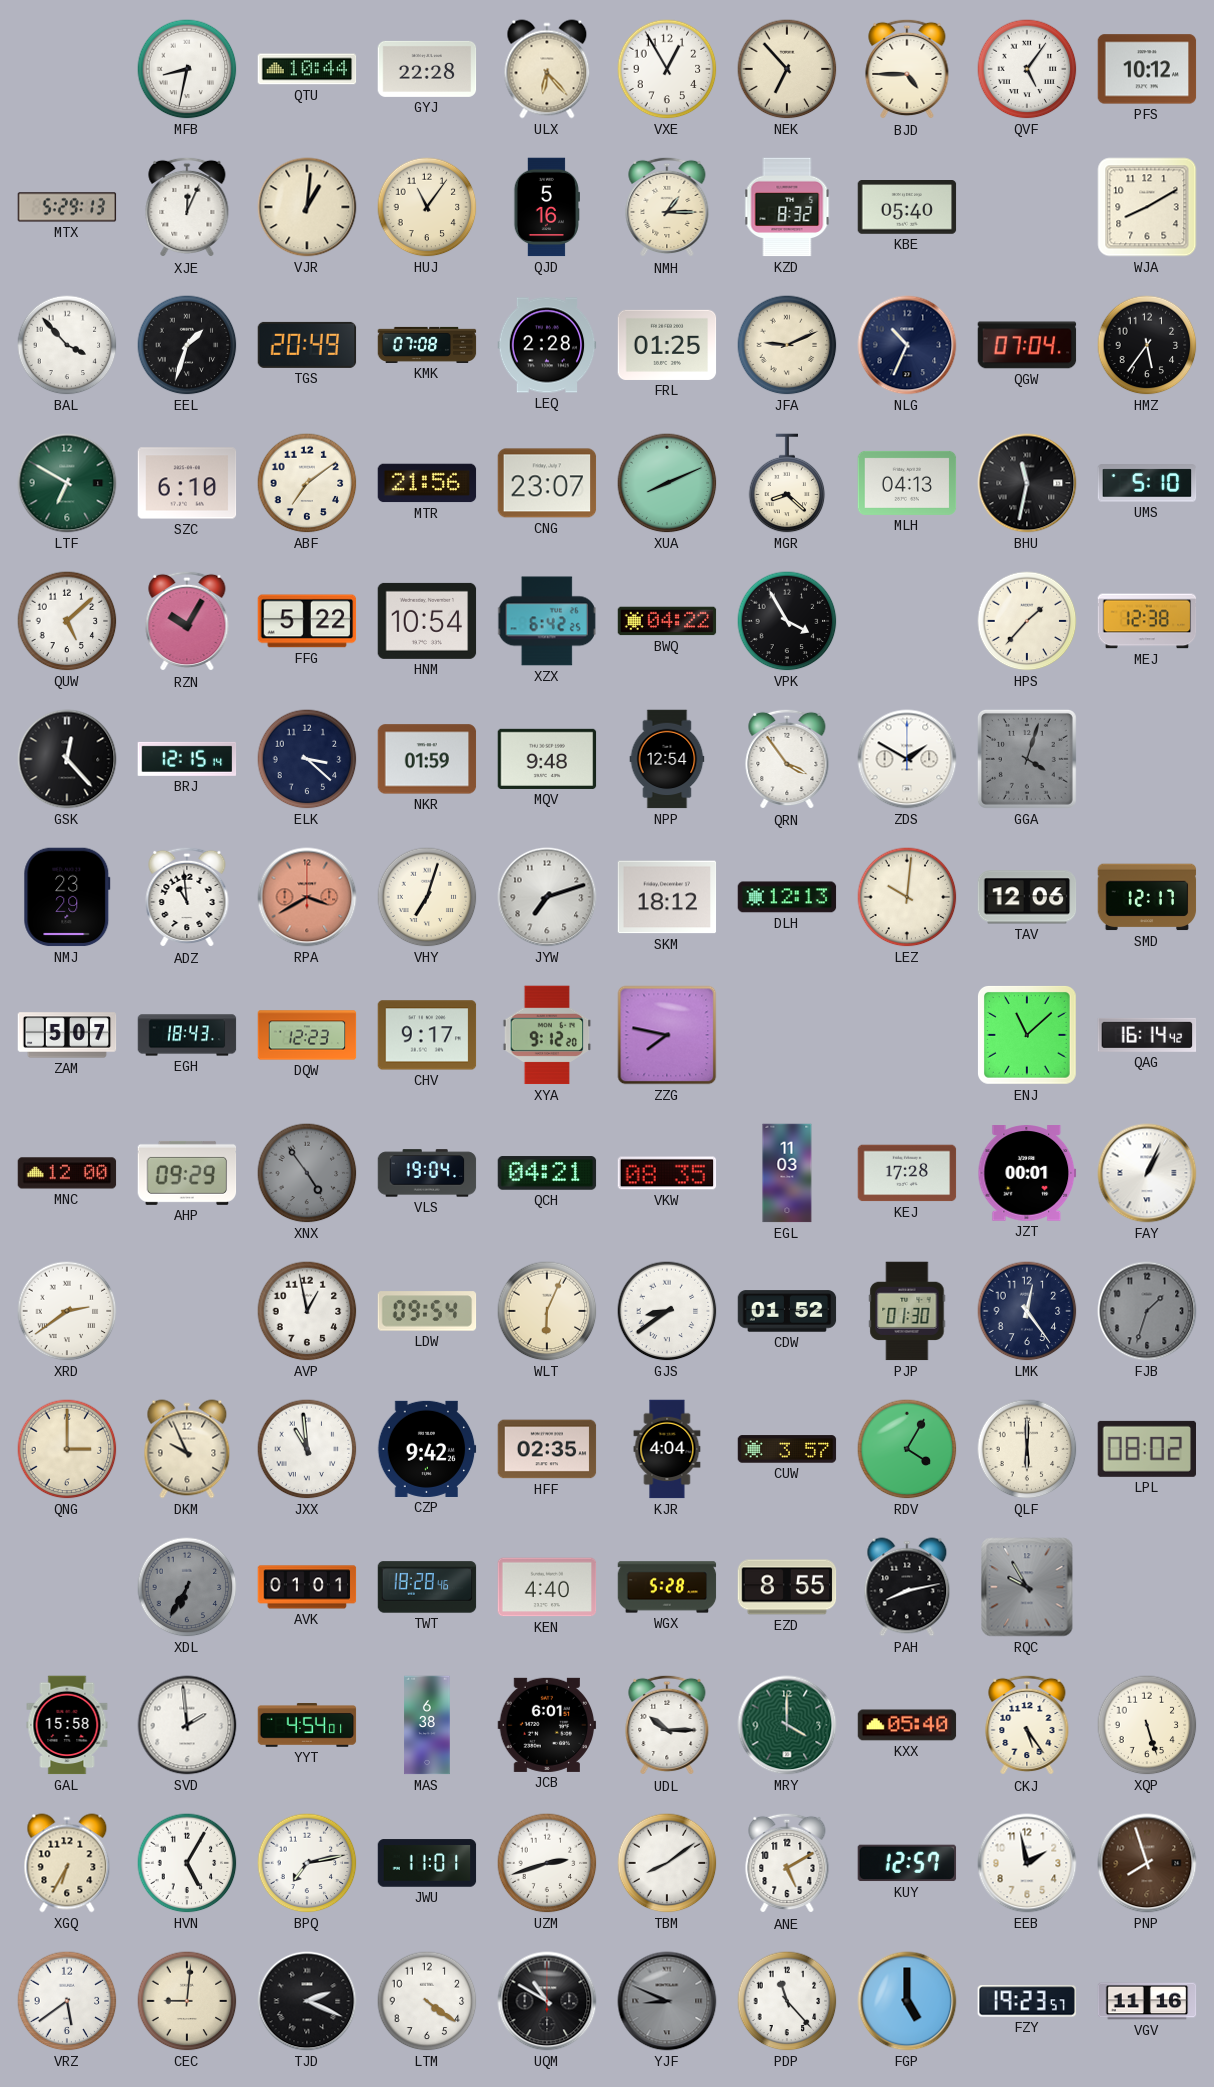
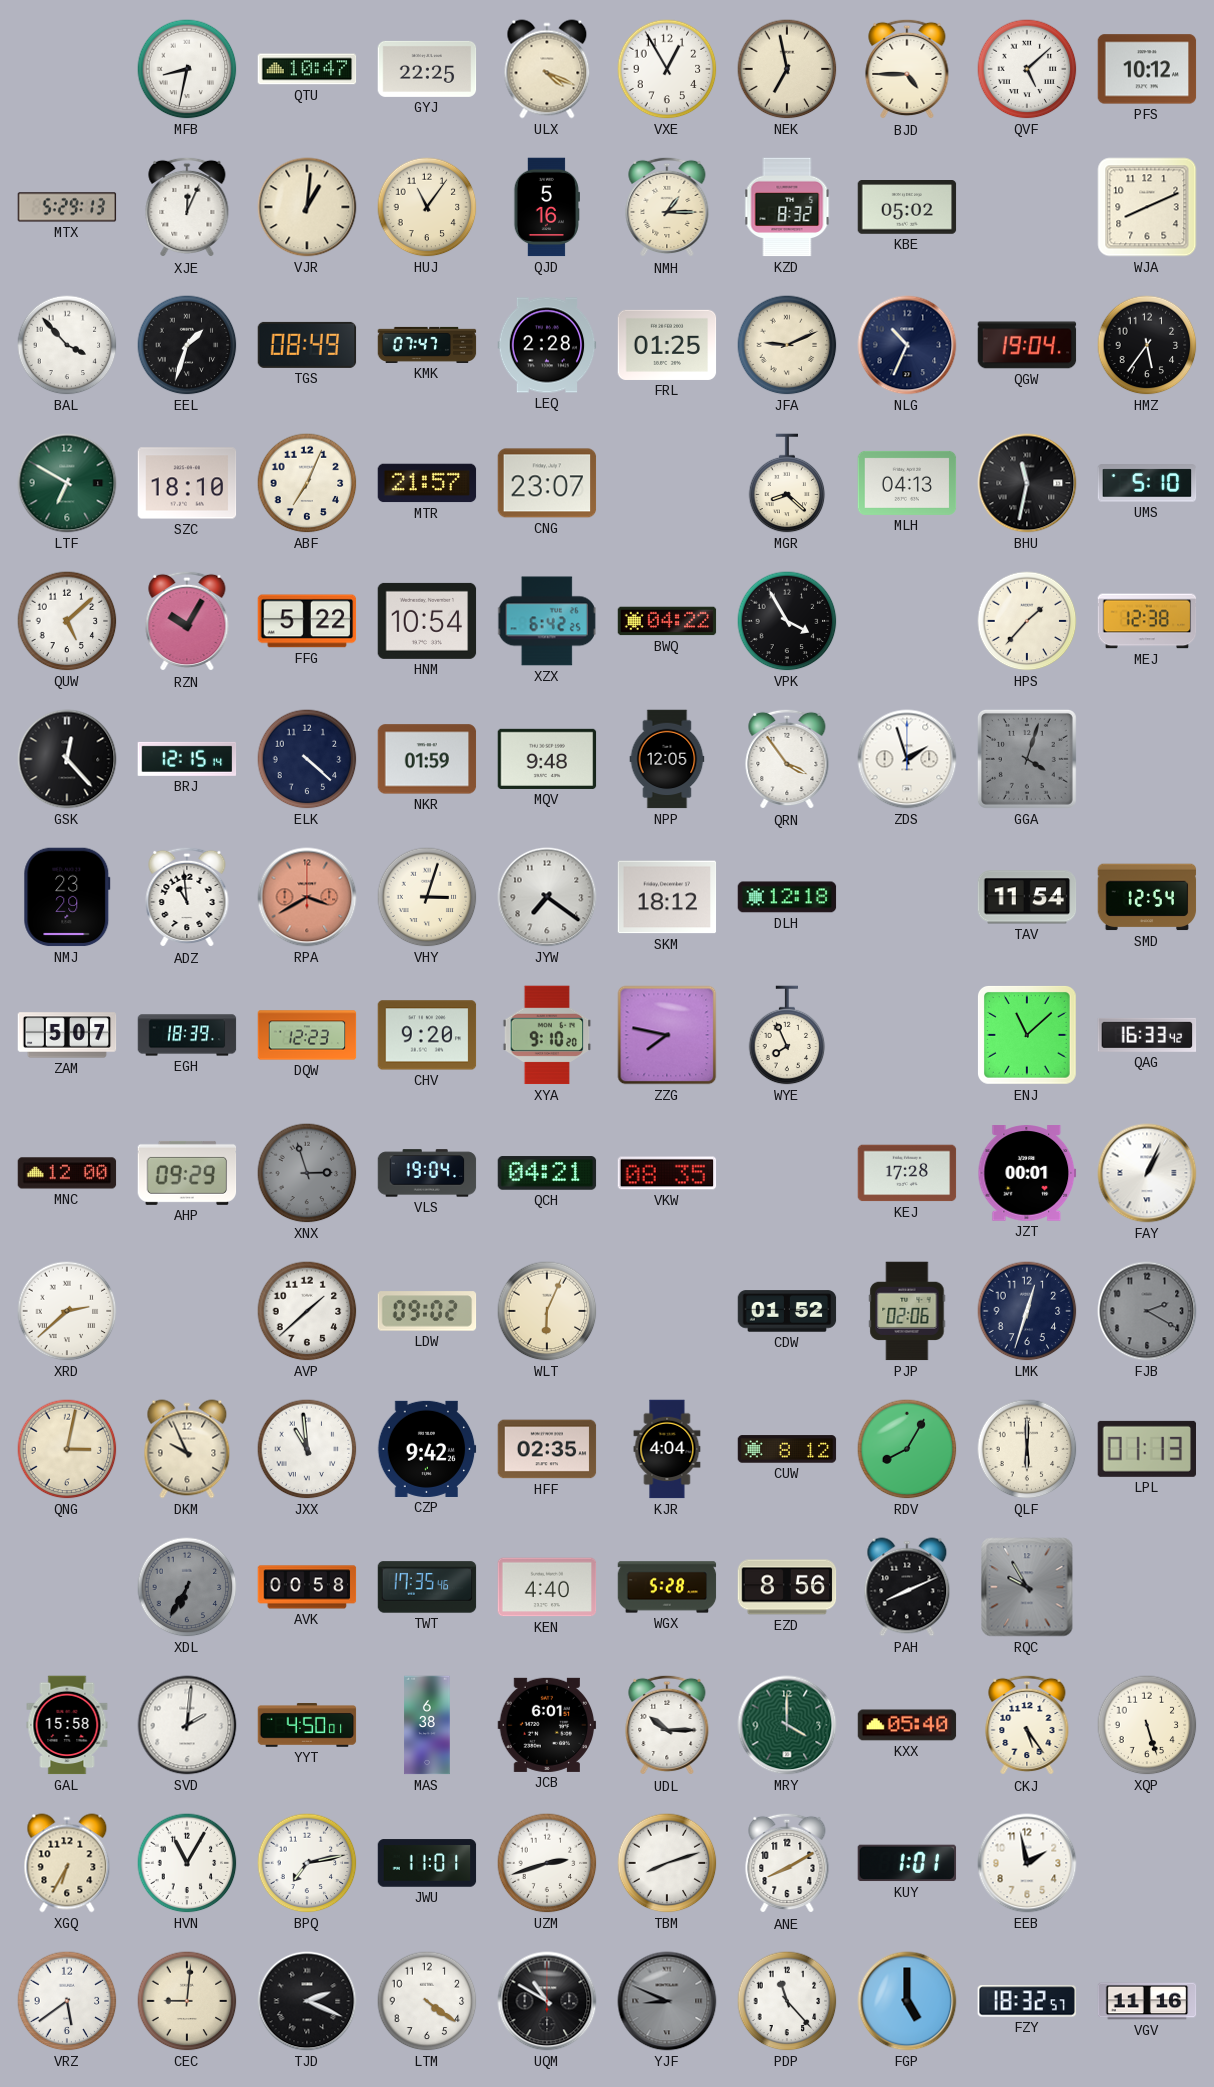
QTU: 10:44 -> 10:47
GYJ: 22:28 -> 22:25
ULX: 6:23 -> 4:19
NEK: 6:53 -> 6:58
QVF: 5:06 -> 5:08
KBE: 05:40 -> 05:02
WJA: 8:10 -> 8:11
TGS: 20:49 -> 08:49
KMK: 07:08 -> 07:47
QGW: 07:04 -> 19:04
SZC: 6:10 -> 18:10
ABF: 7:09 -> 7:04
MTR: 21:56 -> 21:57
XUA: 8:11 -> none
ELK: 3:22 -> 4:22
NPP: 12:54 -> 12:05
ZDS: 1:50 -> 1:57
VHY: 7:03 -> 3:03
JYW: 7:12 -> 7:21
DLH: 12:13 -> 12:18
LEZ: 10:01 -> none
TAV: 12:06 -> 11:54
SMD: 12:17 -> 12:54
EGH: 18:43 -> 18:39
CHV: 9:17 -> 9:20
XYA: 9:12 -> 9:10
WYE: none -> 7:56
QAG: 16:14 -> 16:33
XNX: 4:54 -> 2:57
EGL: 11:03 -> none
XRD: 2:39 -> 2:38
AVP: 12:58 -> 1:38
LDW: 09:54 -> 09:02
GJS: 8:39 -> none
PJP: 01:30 -> 02:06
LMK: 12:24 -> 12:33
FJB: 1:33 -> 2:20
QNG: 3:00 -> 3:02
CUW: 3:57 -> 8:12
RDV: 4:05 -> 8:05
LPL: 08:02 -> 01:13
AVK: 01:01 -> 00:58
TWT: 18:28 -> 17:35
EZD: 8:55 -> 8:56
PAH: 8:13 -> 8:11
SVD: 1:59 -> 2:01
YYT: 4:54 -> 4:50
HVN: 5:05 -> 11:05
TBM: 8:09 -> 8:12
ANE: 5:10 -> 8:10
KUY: 12:57 -> 1:01
PNP: 7:57 -> none
FZY: 19:23 -> 18:32
